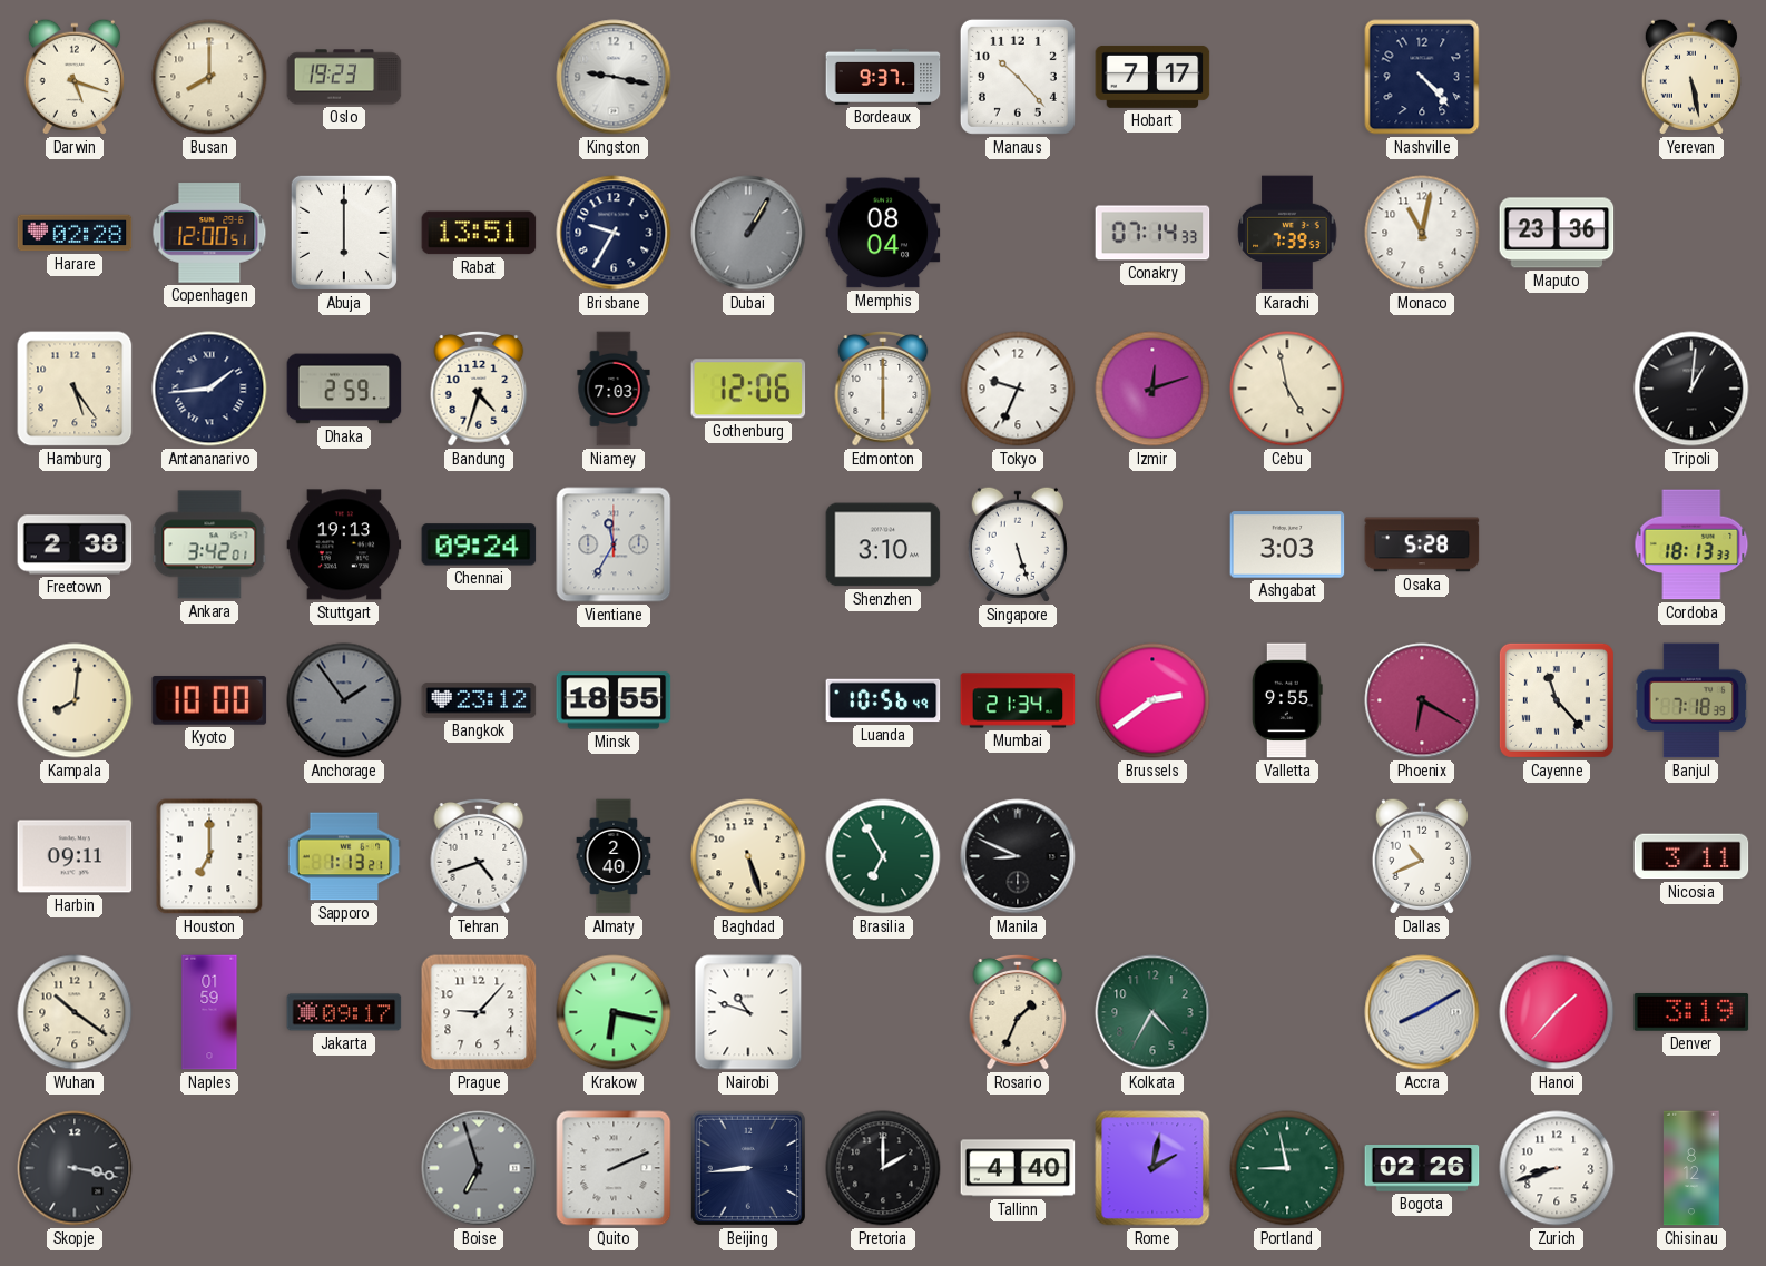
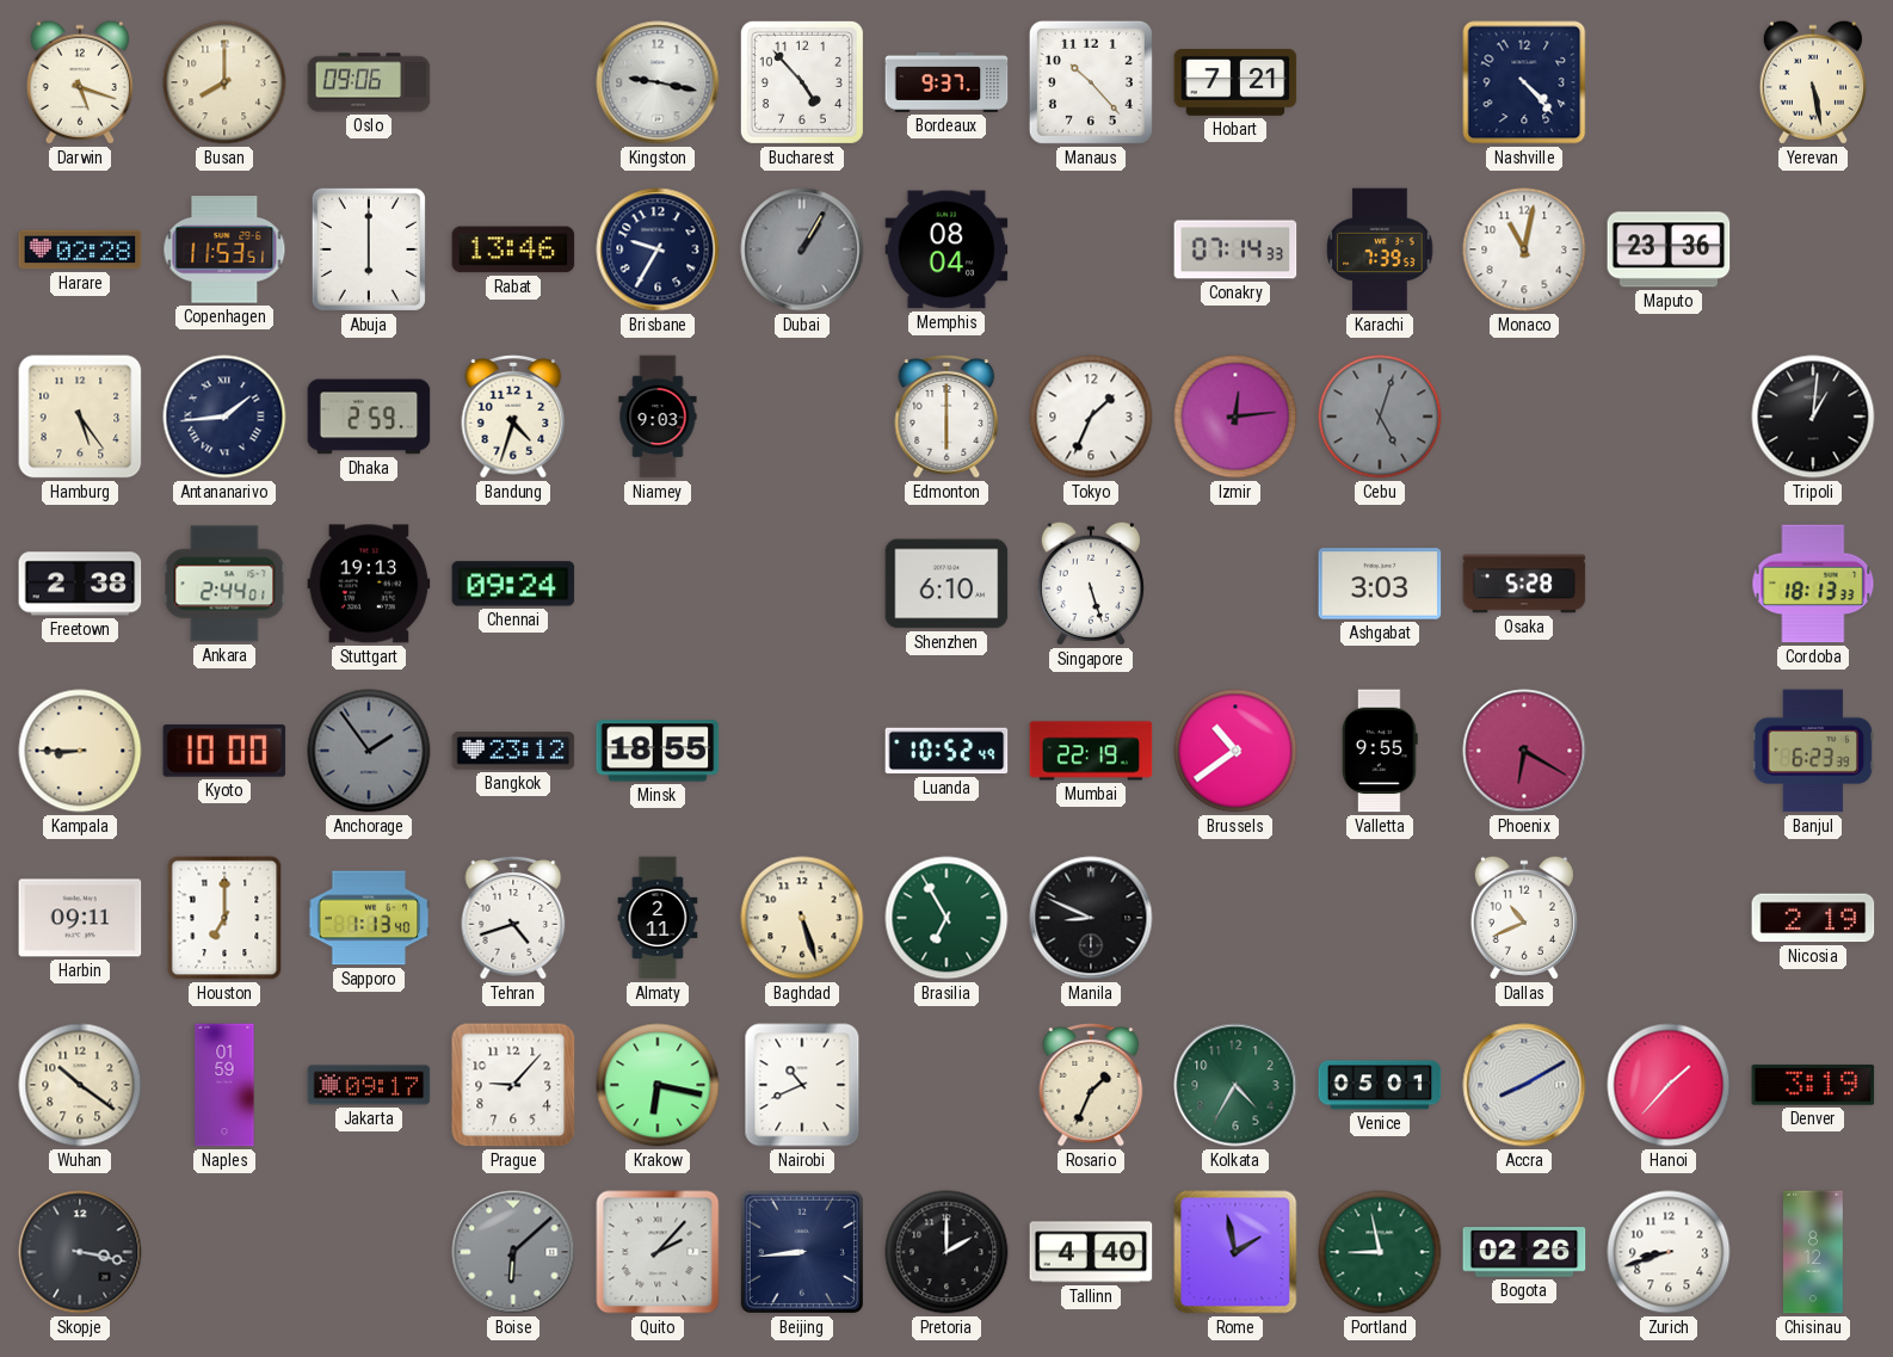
Oslo: 19:23 -> 09:06
Bucharest: none -> 4:53
Hobart: 7:17 -> 7:21
Copenhagen: 12:00 -> 11:53
Rabat: 13:51 -> 13:46
Niamey: 7:03 -> 9:03
Gothenburg: 12:06 -> none
Tokyo: 9:34 -> 1:34
Izmir: 12:12 -> 12:14
Cebu: 4:58 -> 5:03
Cebu dial: cream -> grey
Ankara: 3:42 -> 2:44
Vientiane: 11:35 -> none
Shenzhen: 3:10 -> 6:10
Kampala: 8:01 -> 8:45
Luanda: 10:56 -> 10:52
Mumbai: 21:34 -> 22:19
Brussels: 2:39 -> 10:39
Cayenne: 11:23 -> none
Banjul: 7:18 -> 6:23
Sapporo: 1:13:21 -> 1:13:40
Almaty: 2:40 -> 2:11
Nicosia: 3:11 -> 2:19
Nairobi: 10:48 -> 10:41
Venice: none -> 05:01
Boise: 6:57 -> 6:08
Quito: 2:11 -> 2:07
Rome: 2:02 -> 1:58
